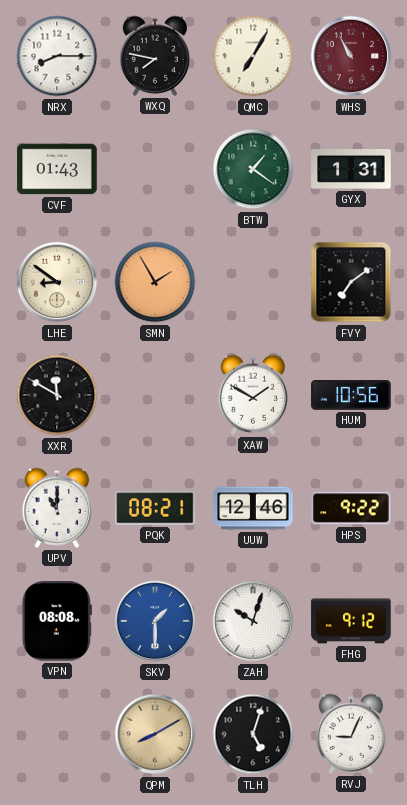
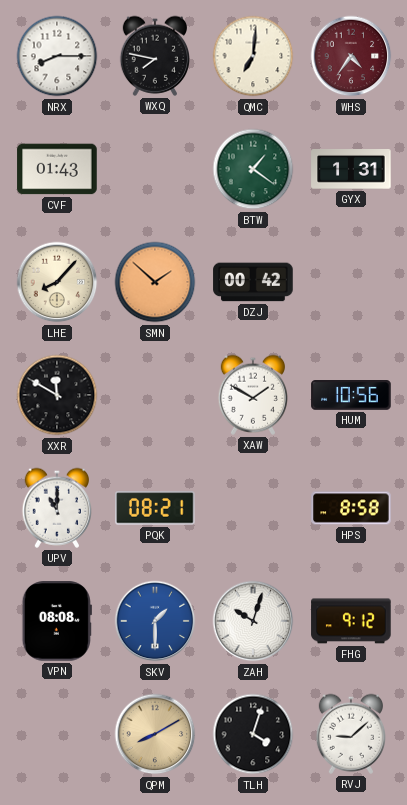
QMC: 7:05 -> 7:01
WHS: 10:55 -> 4:36
LHE: 8:51 -> 8:07
SMN: 1:55 -> 1:52
DZJ: none -> 00:42
FVY: 7:09 -> none
UUW: 12:46 -> none
HPS: 9:22 -> 8:58
TLH: 5:03 -> 4:03
RVJ: 9:04 -> 9:08
